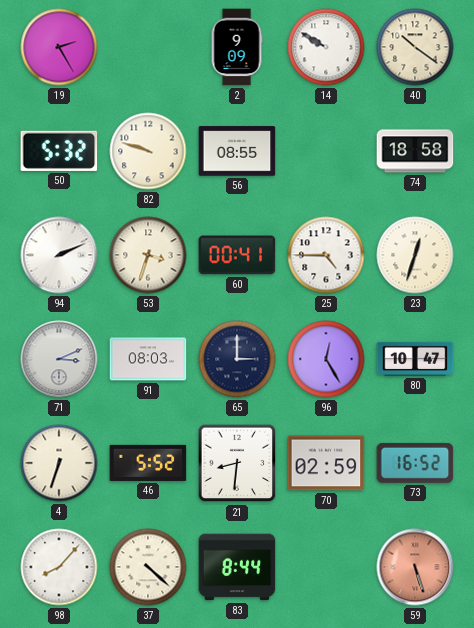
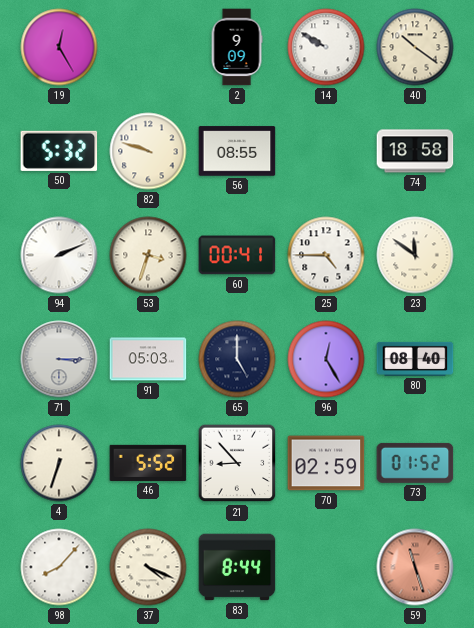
19: 2:25 -> 12:25
23: 12:33 -> 11:51
71: 3:11 -> 3:15
91: 08:03 -> 05:03
65: 3:00 -> 5:00
80: 10:47 -> 08:40
21: 8:31 -> 8:53
73: 16:52 -> 01:52
37: 4:22 -> 4:19
59: 5:27 -> 11:27
